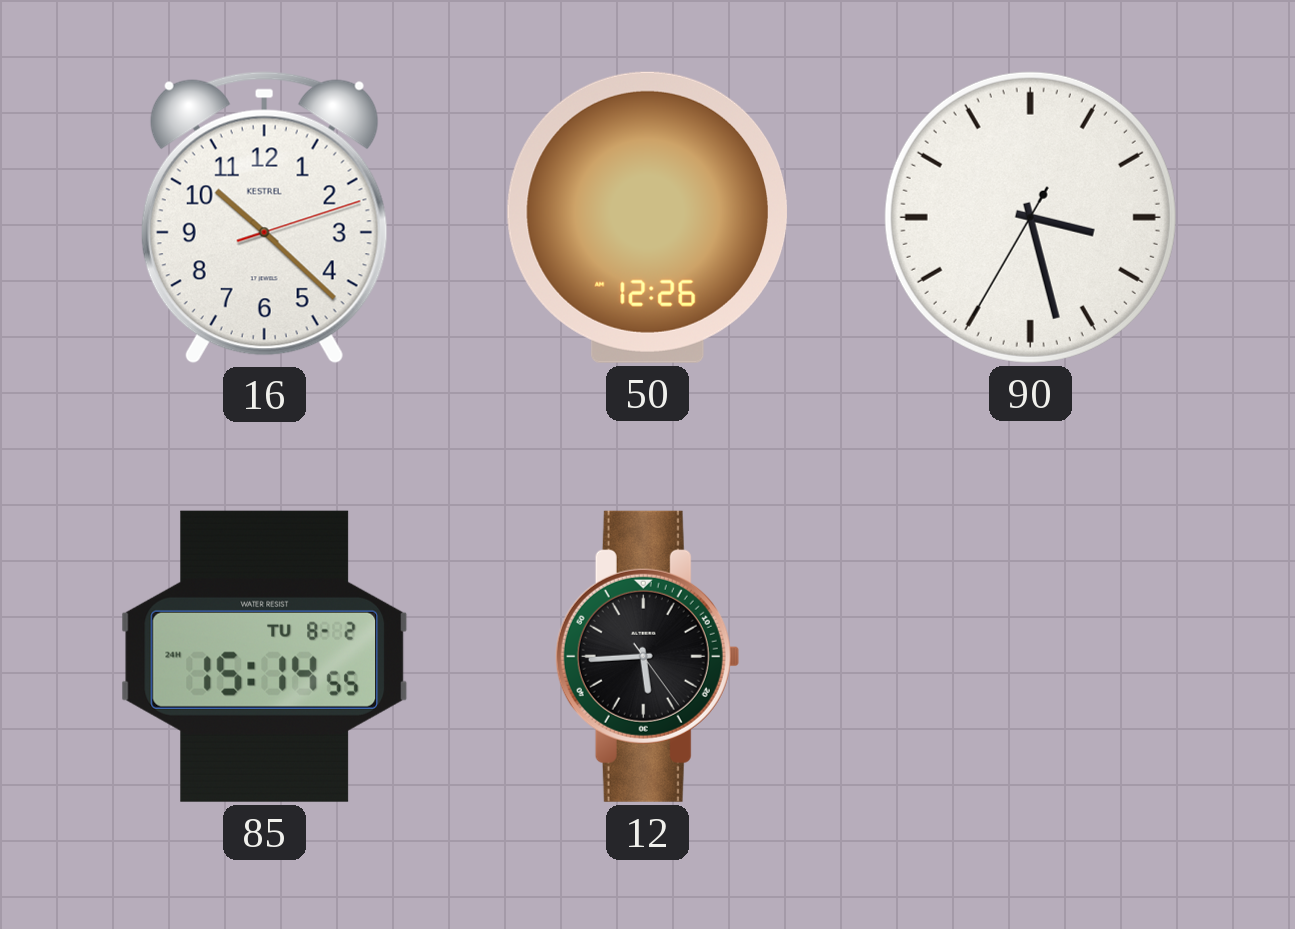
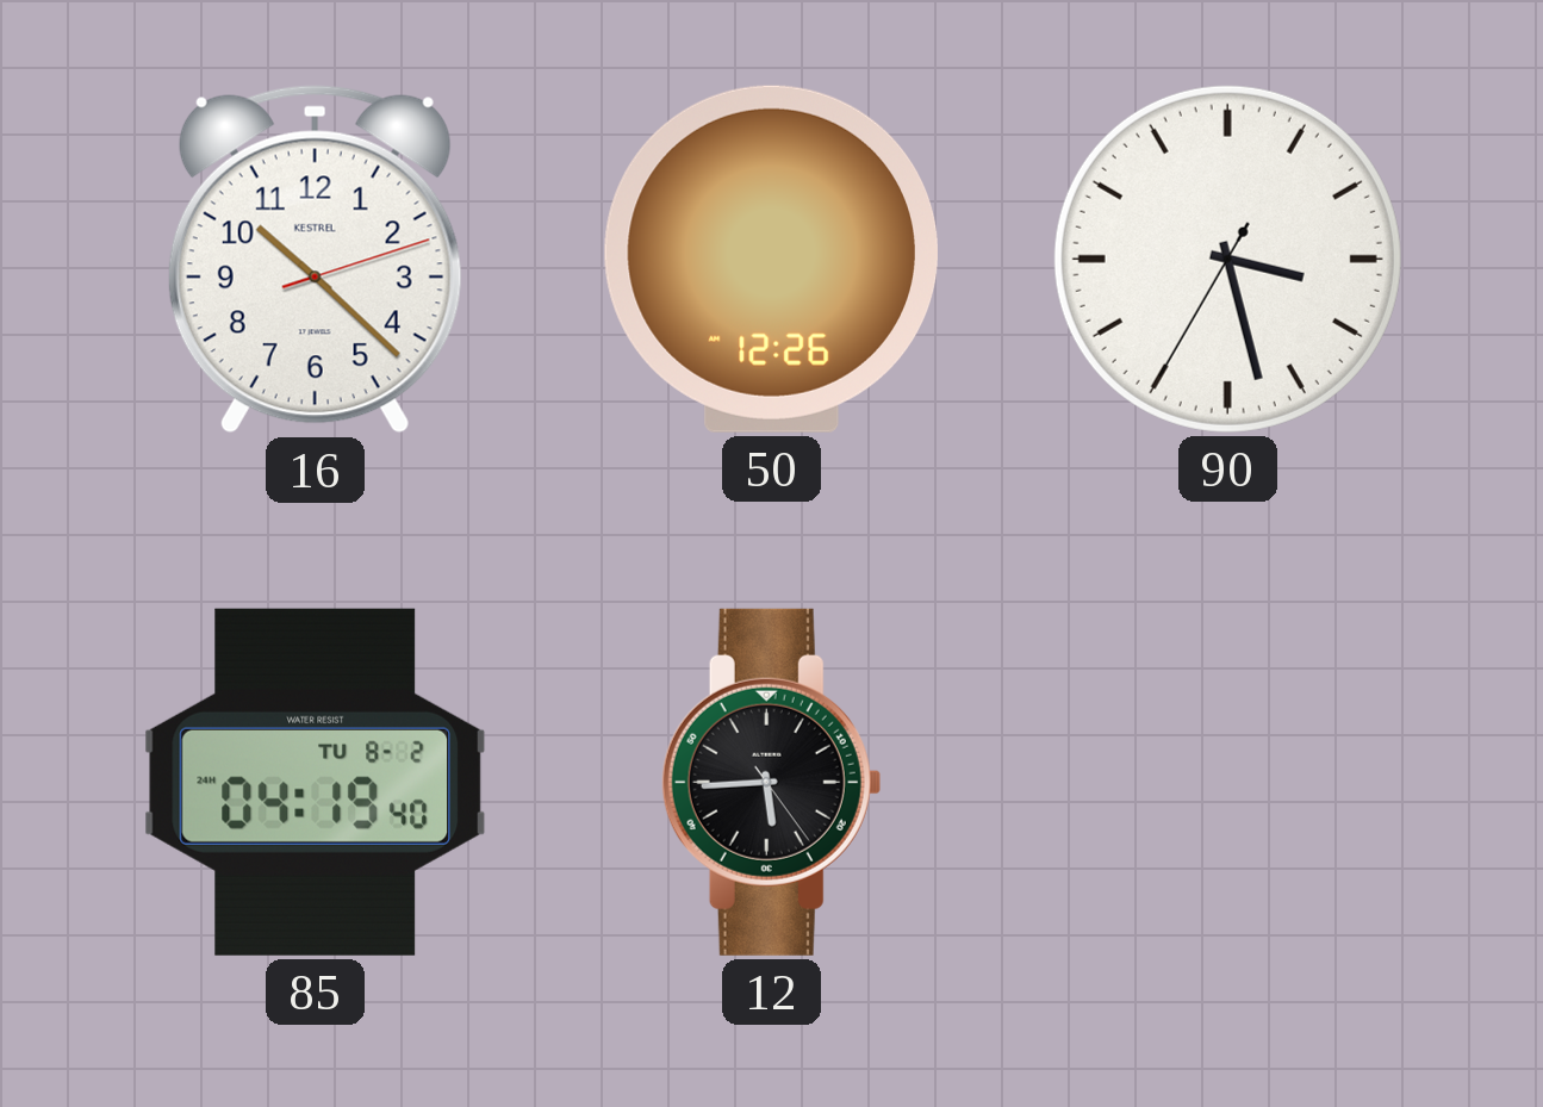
85: 15:14 -> 04:19
